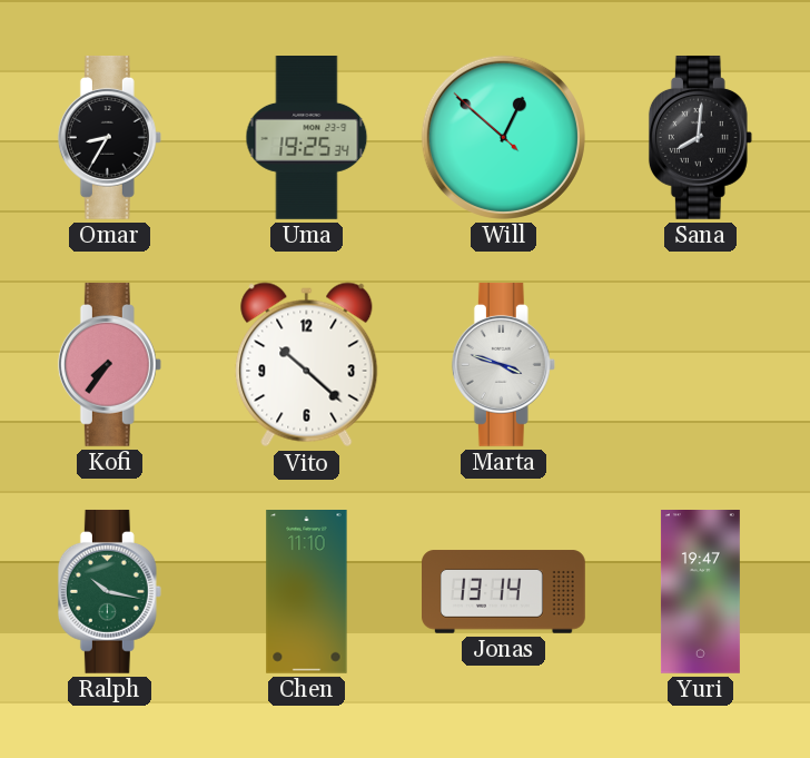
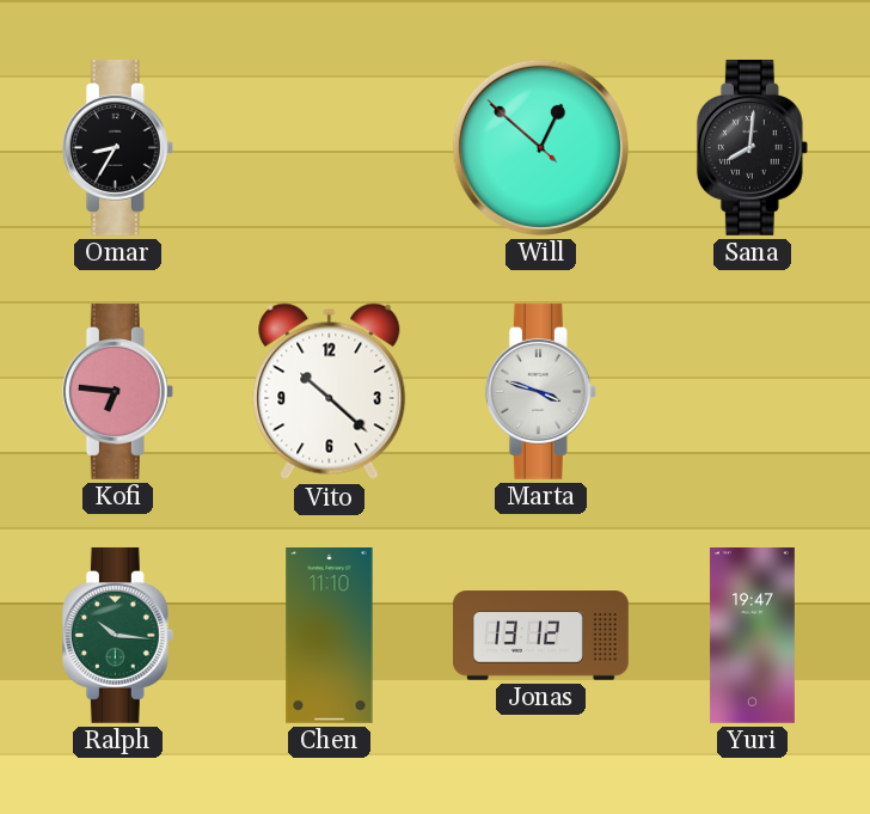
Uma: 19:25 -> none
Kofi: 7:36 -> 6:46
Ralph: 10:17 -> 10:16
Jonas: 13:14 -> 13:12
